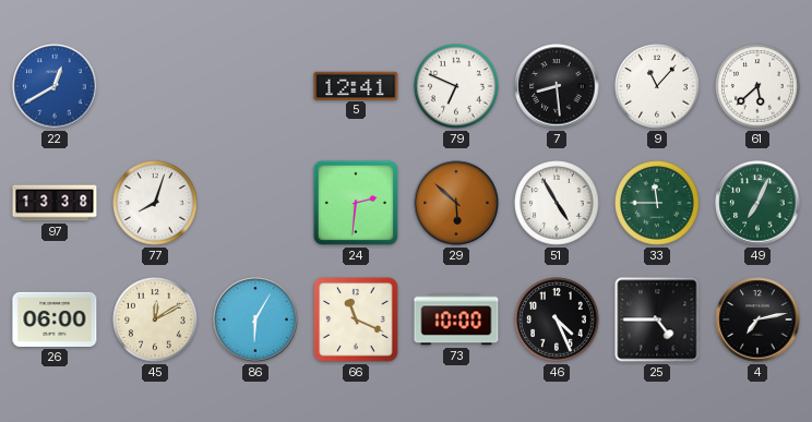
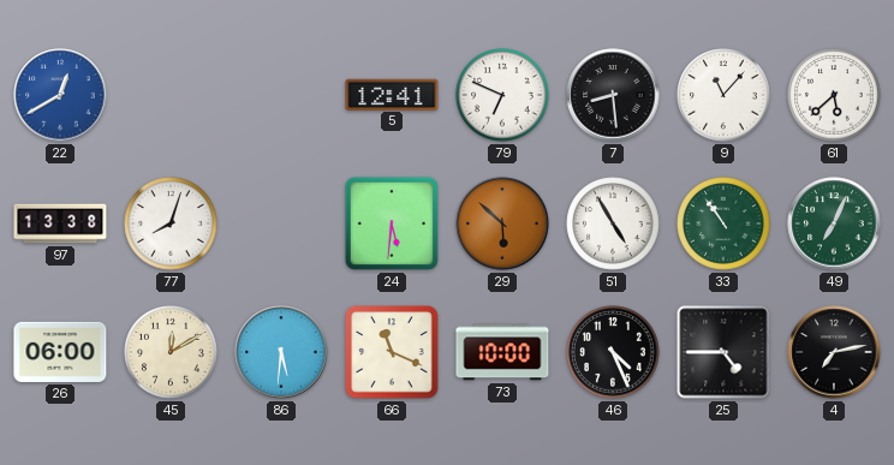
24: 2:31 -> 5:31
33: 11:45 -> 10:54
86: 6:05 -> 5:31
